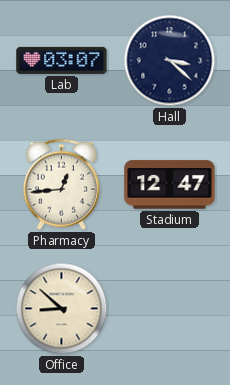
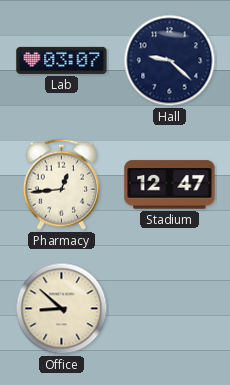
Hall: 3:22 -> 9:22
